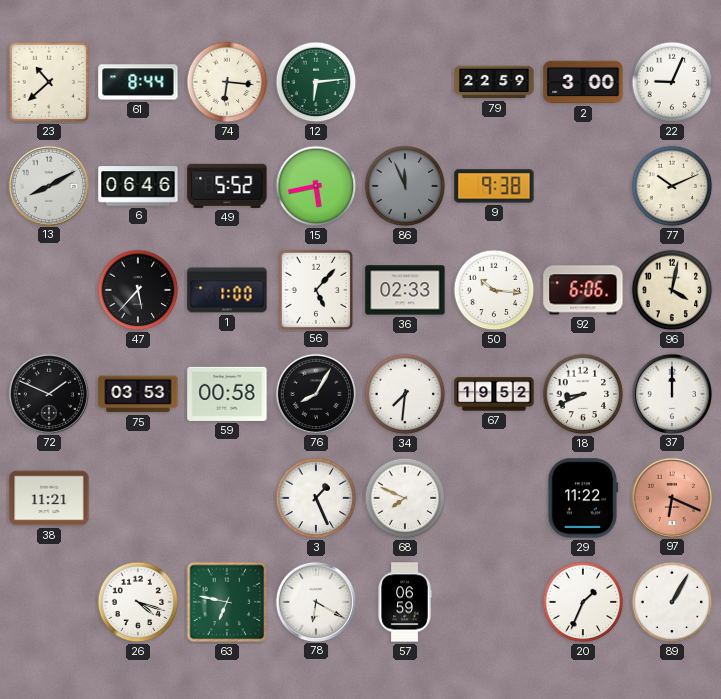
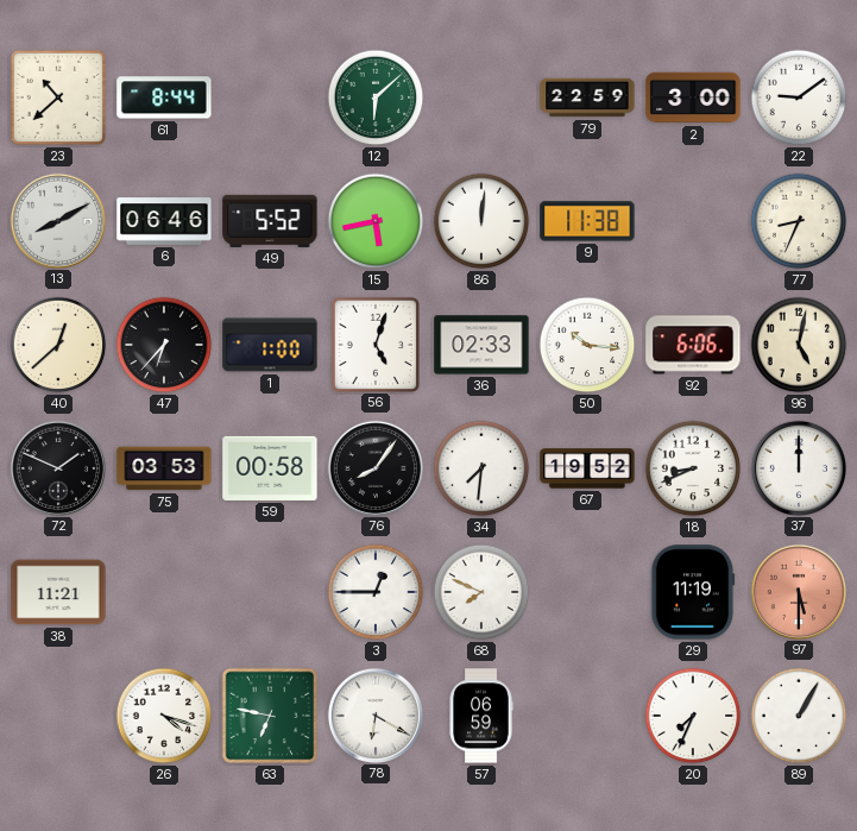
74: 6:16 -> none
12: 6:14 -> 6:08
22: 9:04 -> 9:09
86: 11:56 -> 12:01
86 dial: grey -> white
9: 9:38 -> 11:38
77: 10:11 -> 8:34
40: none -> 12:38
47: 5:37 -> 6:37
56: 5:07 -> 5:03
96: 4:02 -> 5:02
76: 8:05 -> 8:06
3: 1:26 -> 12:45
29: 11:22 -> 11:19
97: 6:19 -> 5:30
20: 1:34 -> 7:34
